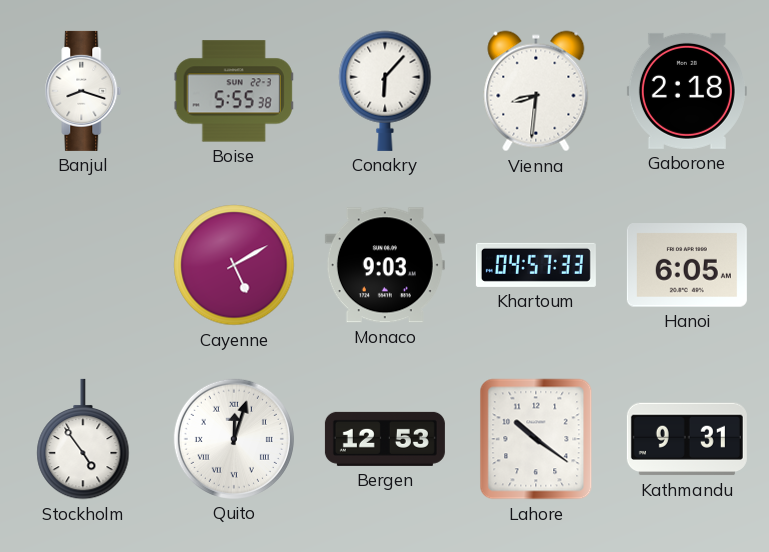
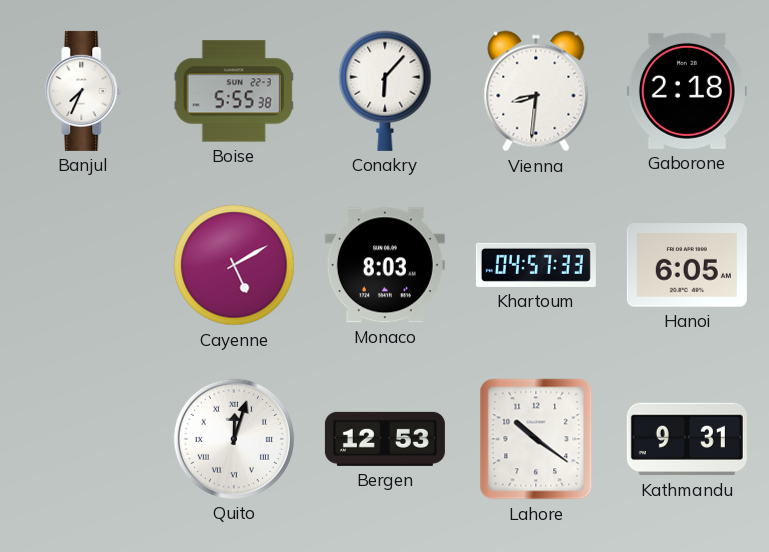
Banjul: 8:18 -> 7:34
Monaco: 9:03 -> 8:03
Stockholm: 4:54 -> none
